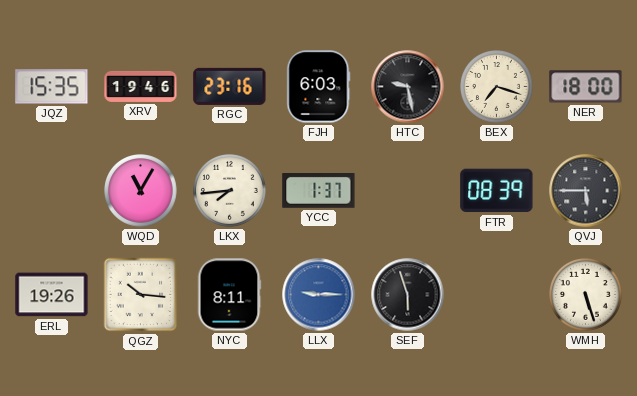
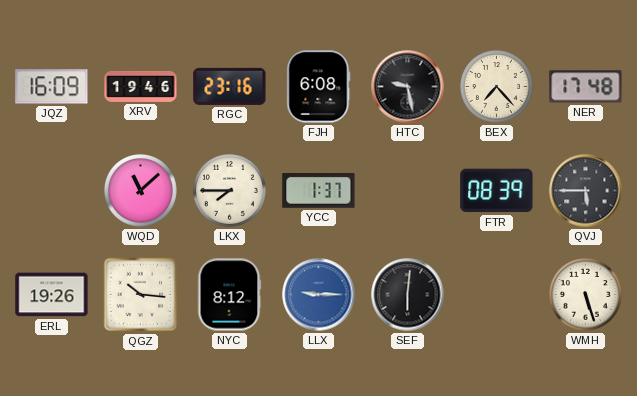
JQZ: 15:35 -> 16:09
FJH: 6:03 -> 6:08
BEX: 7:18 -> 7:23
NER: 18:00 -> 17:48
WQD: 11:05 -> 11:08
LKX: 7:44 -> 7:45
NYC: 8:11 -> 8:12
SEF: 5:57 -> 6:01
